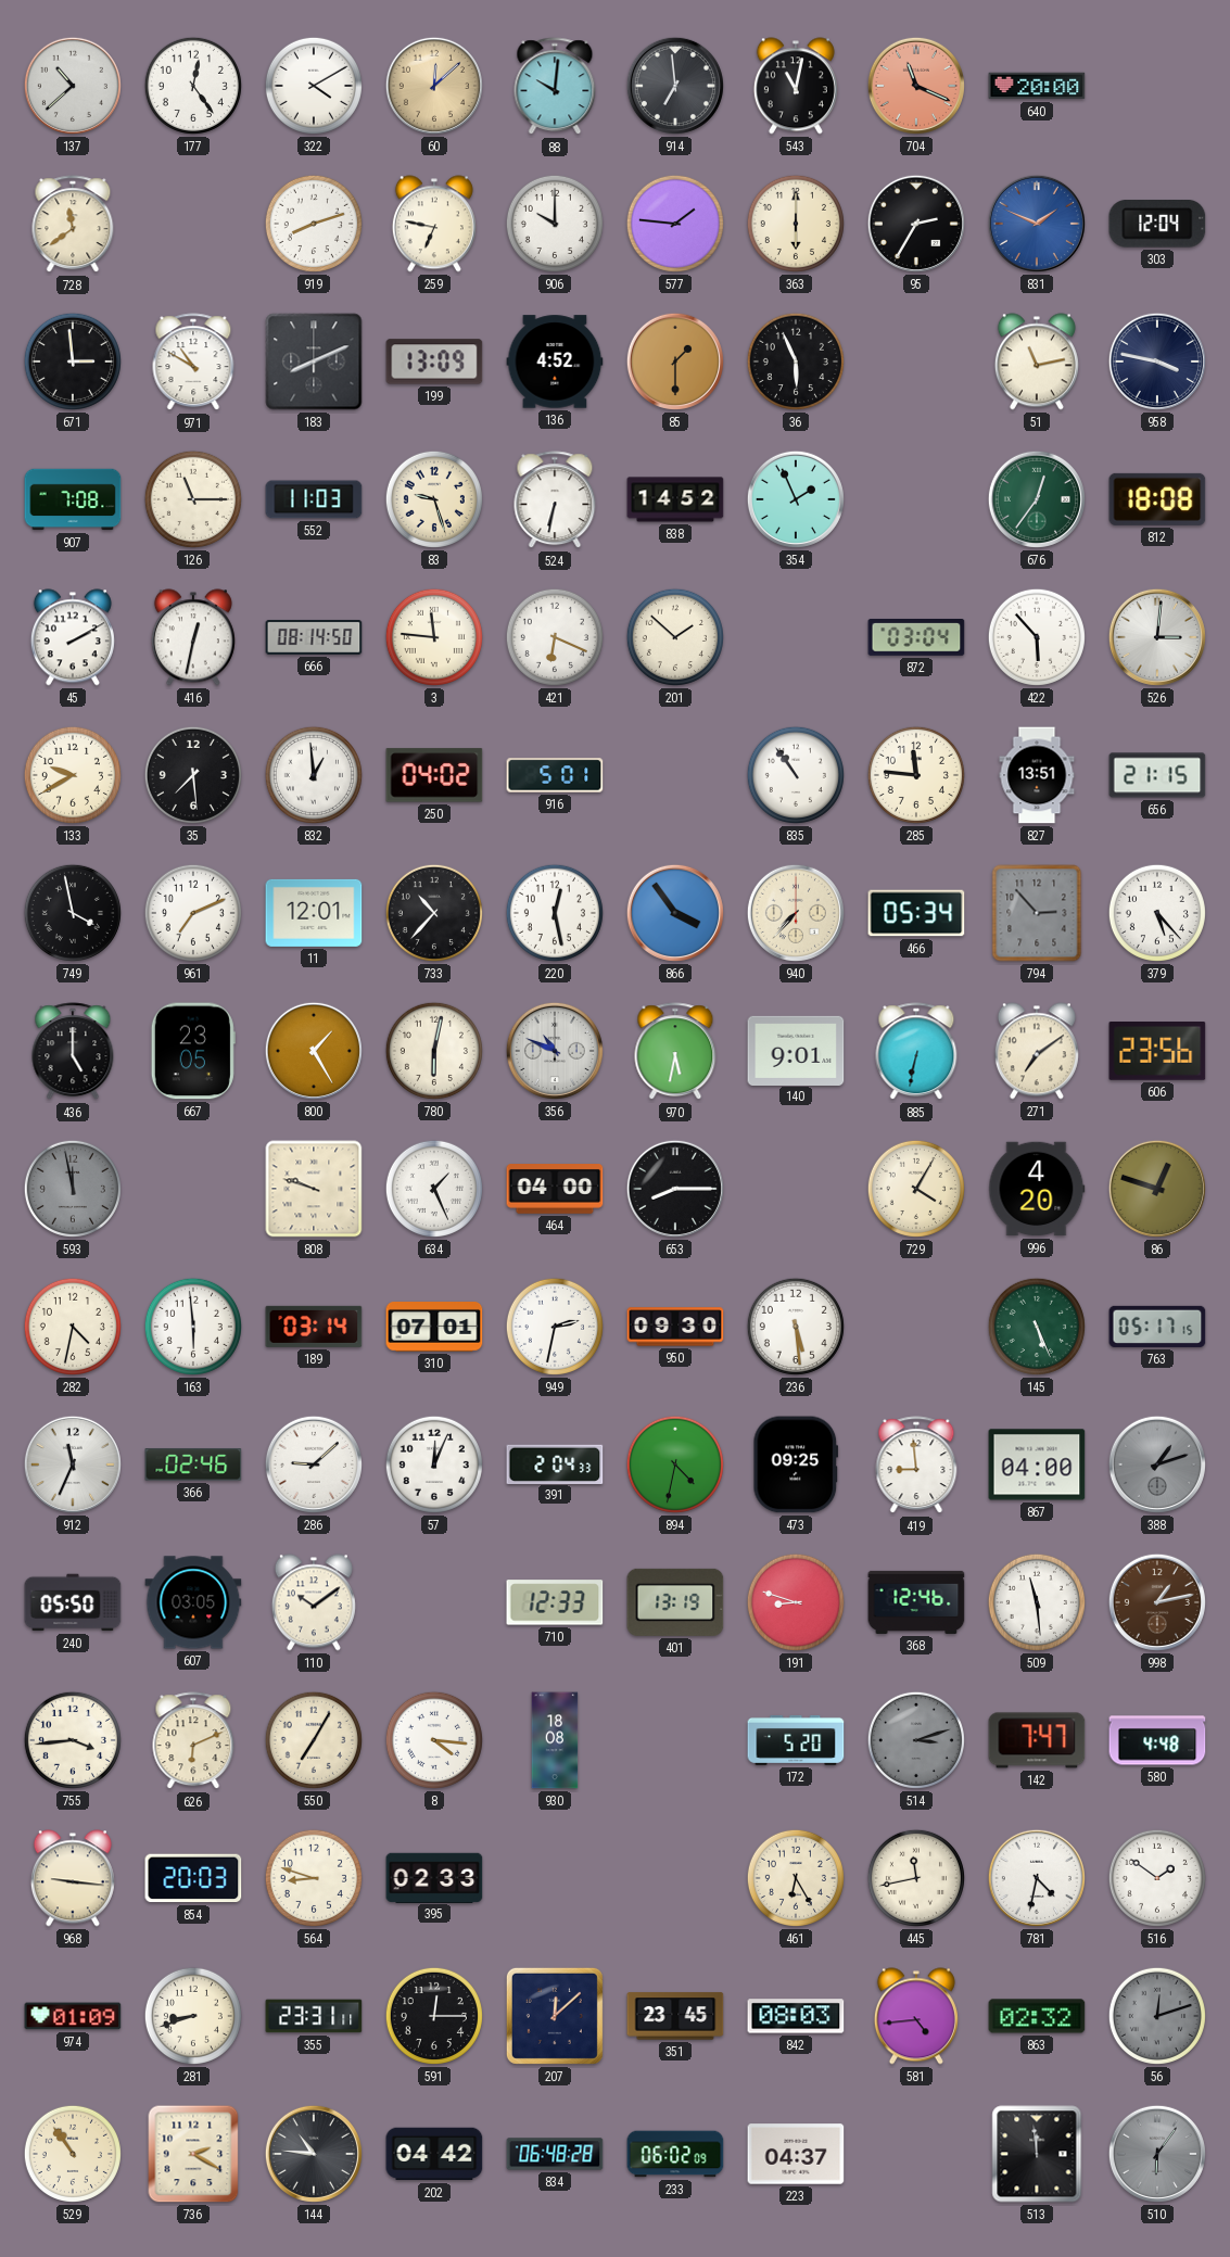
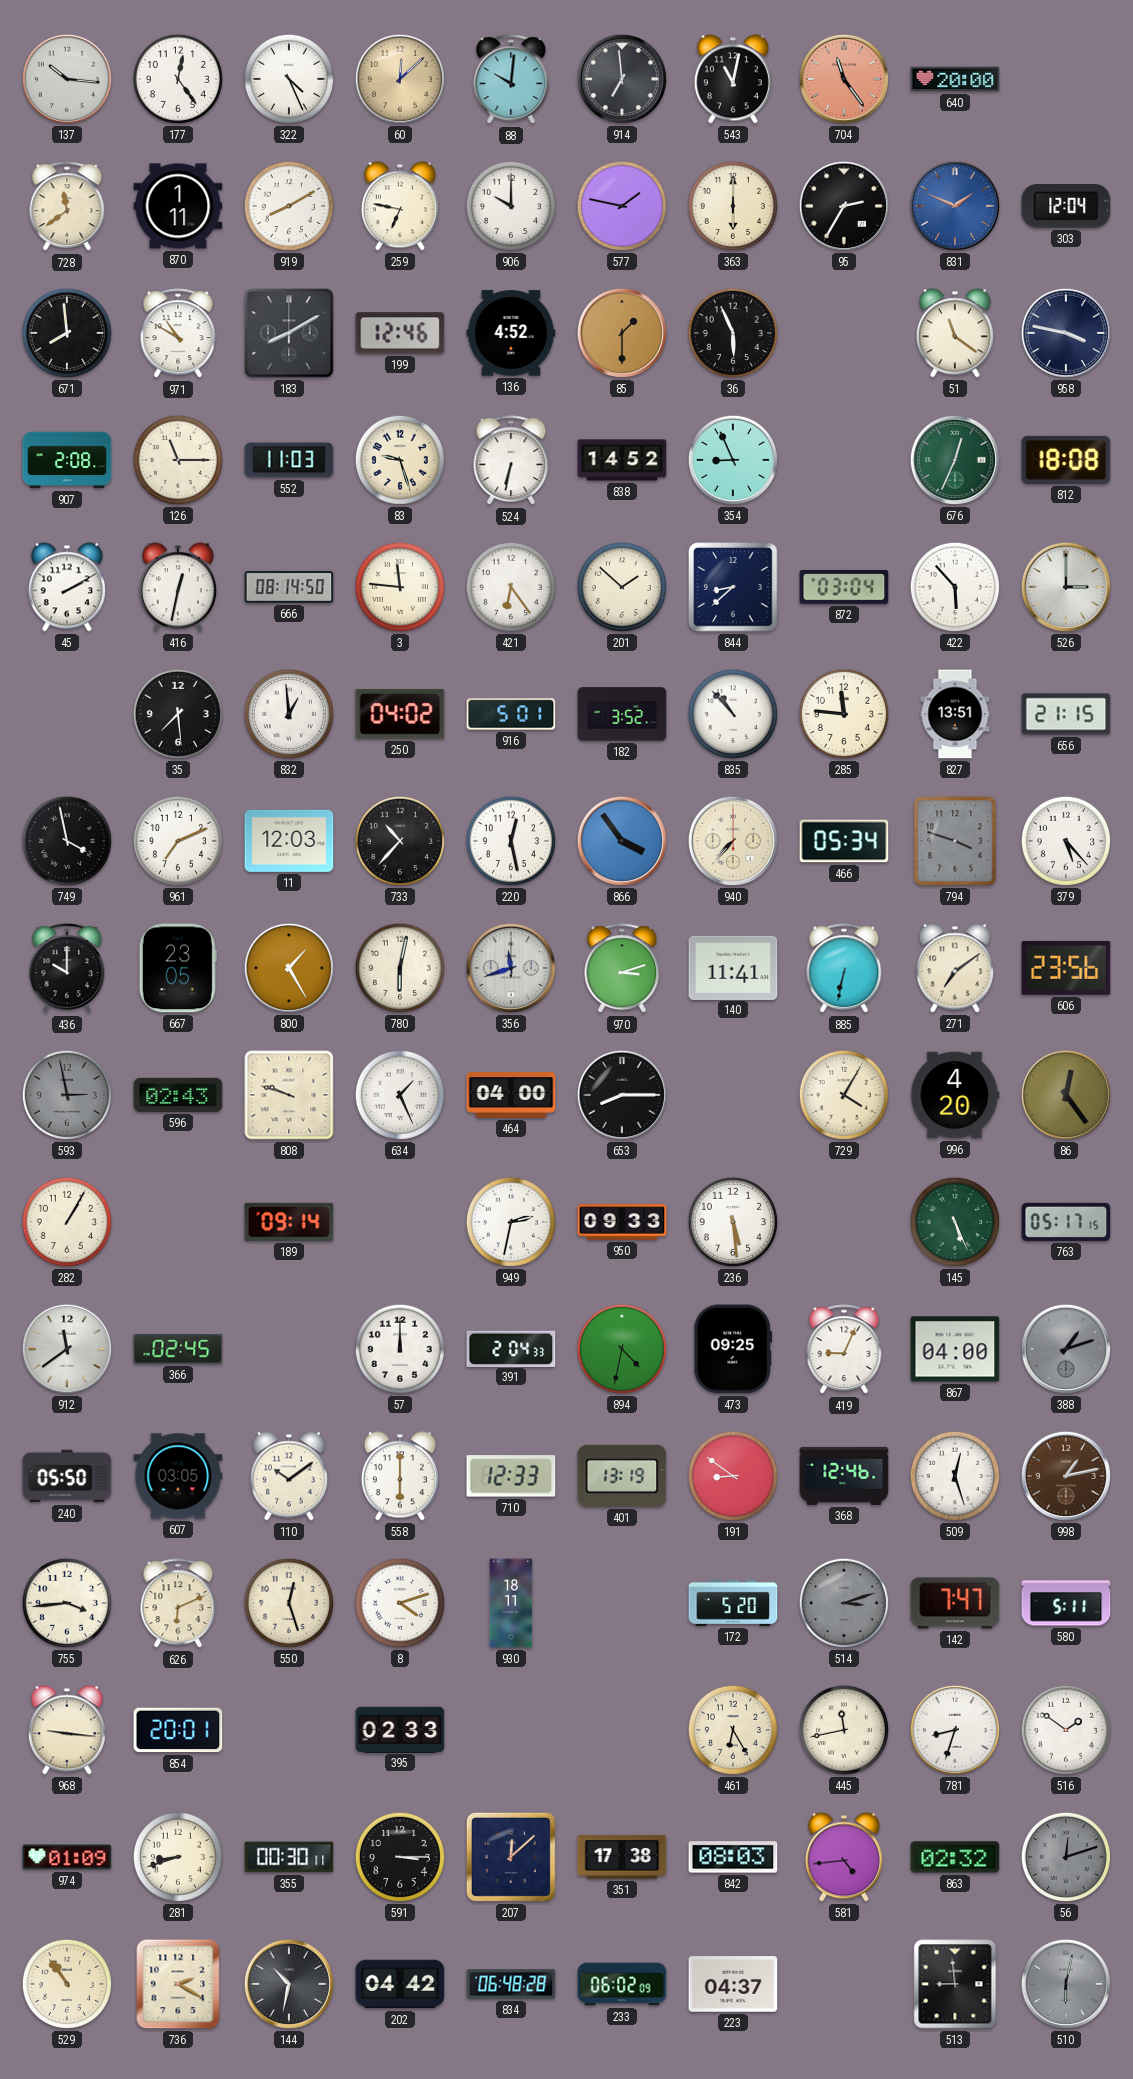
137: 10:38 -> 10:16
322: 4:10 -> 4:26
704: 11:19 -> 11:24
870: none -> 1:11
919: 8:12 -> 8:10
577: 1:46 -> 1:47
671: 2:59 -> 7:59
183: 8:11 -> 8:10
199: 13:09 -> 12:46
51: 11:13 -> 11:21
907: 7:08 -> 2:08
354: 1:56 -> 8:56
676: 12:36 -> 12:34
421: 6:19 -> 6:24
844: none -> 8:38
526: 3:01 -> 3:00
133: 9:40 -> none
182: none -> 3:52
835: 10:54 -> 10:53
11: 12:01 -> 12:03
794: 2:53 -> 3:48
436: 5:00 -> 10:00
356: 10:49 -> 11:42
970: 5:32 -> 3:12
140: 9:01 -> 11:41
593: 11:58 -> 2:58
596: none -> 02:43
86: 12:48 -> 12:24
282: 4:32 -> 1:05
163: 5:59 -> none
189: 03:14 -> 09:14
310: 07:01 -> none
950: 09:30 -> 09:33
912: 11:34 -> 11:39
366: 02:46 -> 02:45
286: 9:08 -> none
57: 12:04 -> 12:00
419: 8:59 -> 9:04
558: none -> 6:00
191: 8:48 -> 8:51
509: 11:29 -> 12:27
550: 7:05 -> 12:27
8: 4:16 -> 4:12
930: 18:08 -> 18:11
580: 4:48 -> 5:11
854: 20:03 -> 20:01
564: 8:48 -> none
781: 4:32 -> 8:33
355: 23:31 -> 00:30
591: 12:15 -> 3:15
351: 23:45 -> 17:38
144: 10:46 -> 10:32
513: 11:59 -> 8:59
510: 6:06 -> 6:02
